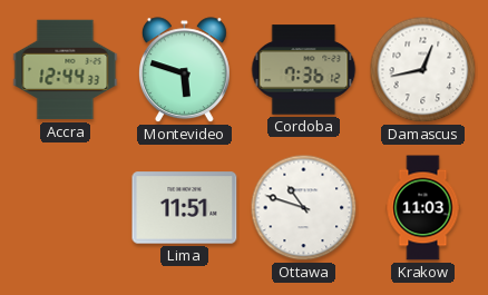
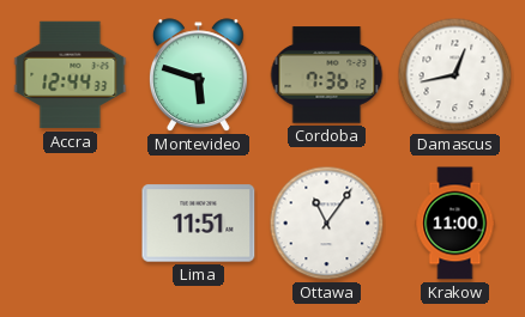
Ottawa: 10:48 -> 11:06
Krakow: 11:03 -> 11:00
